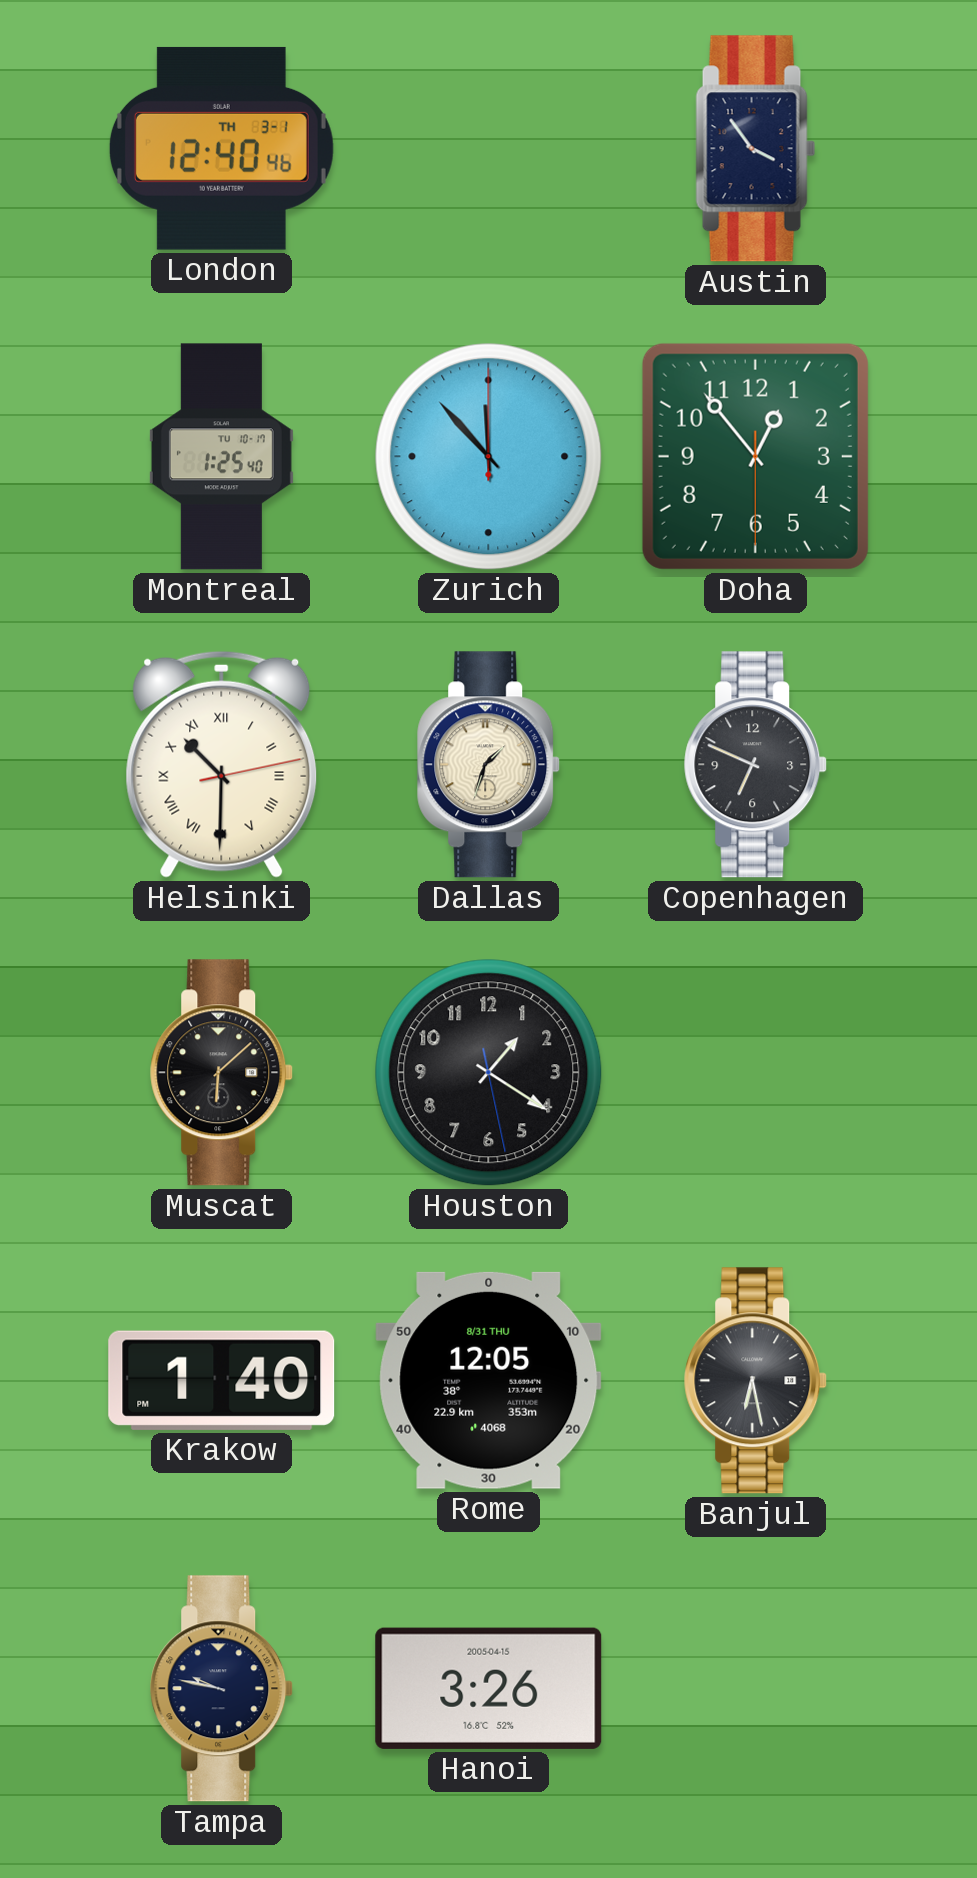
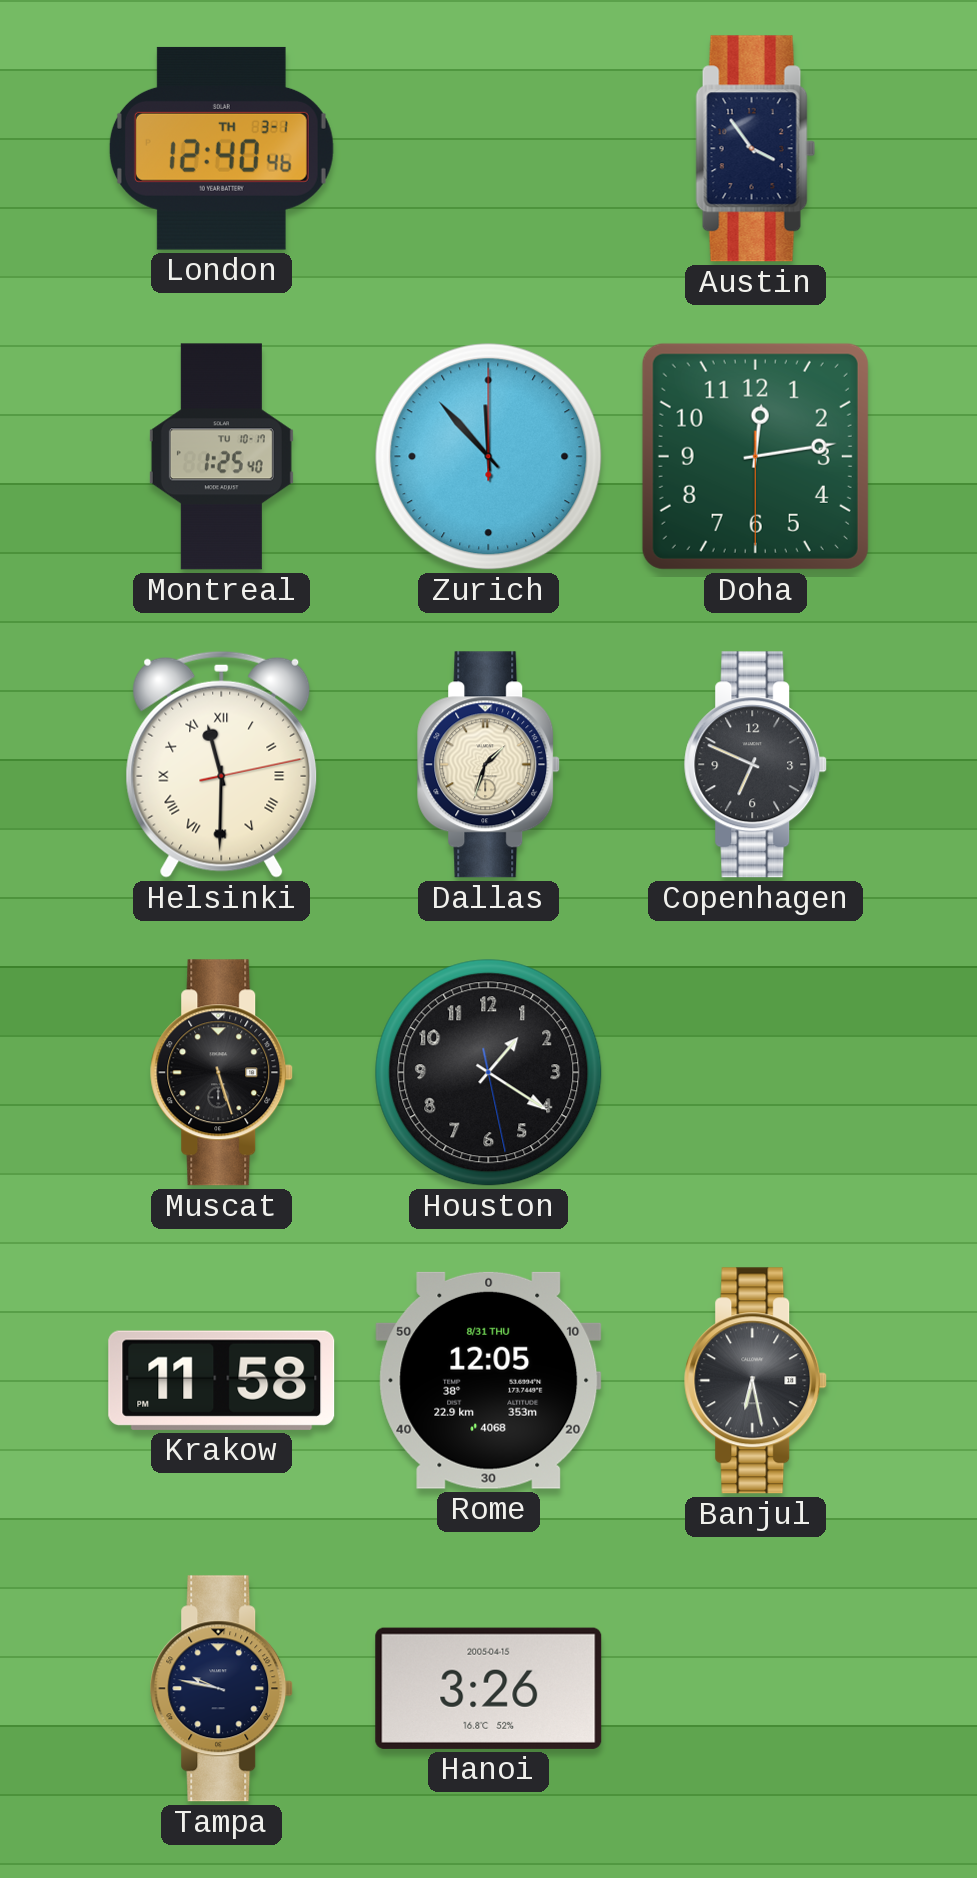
Doha: 12:53 -> 12:13
Helsinki: 10:30 -> 11:30
Muscat: 6:08 -> 5:27
Krakow: 1:40 -> 11:58
